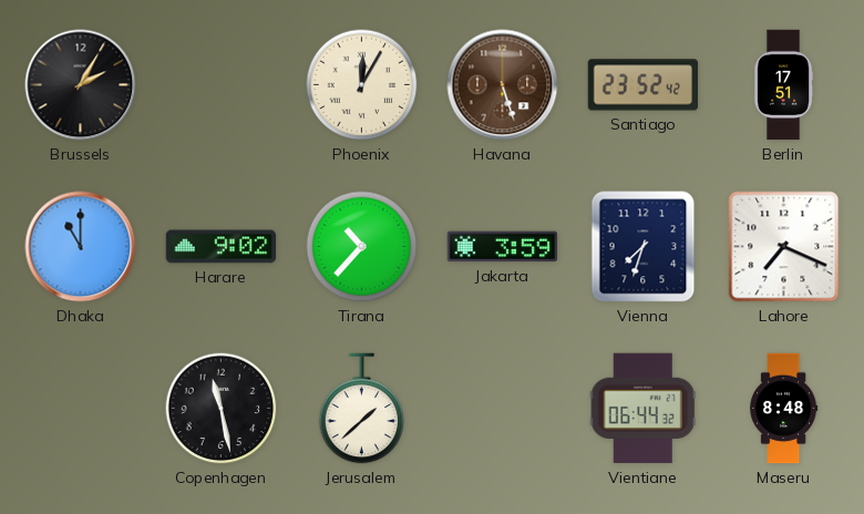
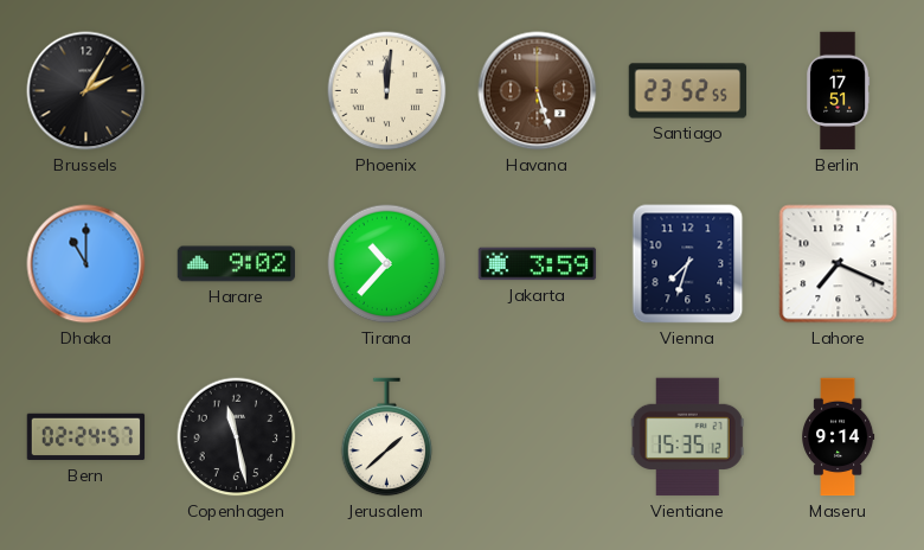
Phoenix: 12:05 -> 12:01
Santiago: 23:52:42 -> 23:52:55
Bern: none -> 02:24
Vientiane: 06:44 -> 15:35
Maseru: 8:48 -> 9:14
